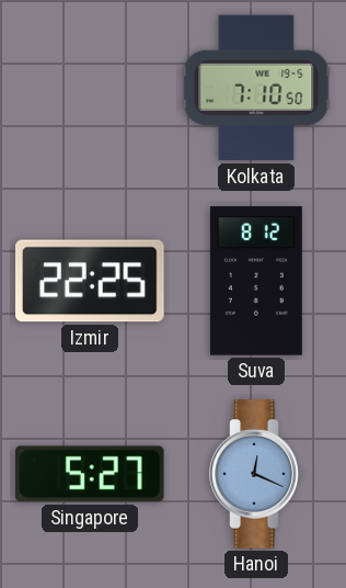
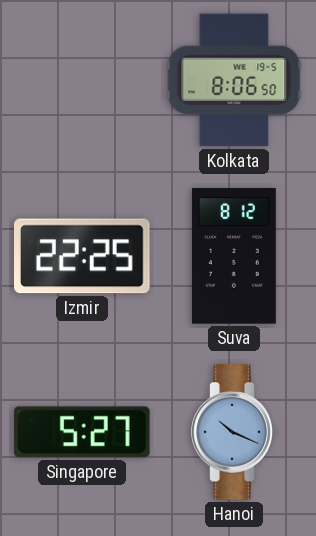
Kolkata: 7:10 -> 8:06
Hanoi: 12:19 -> 10:19
